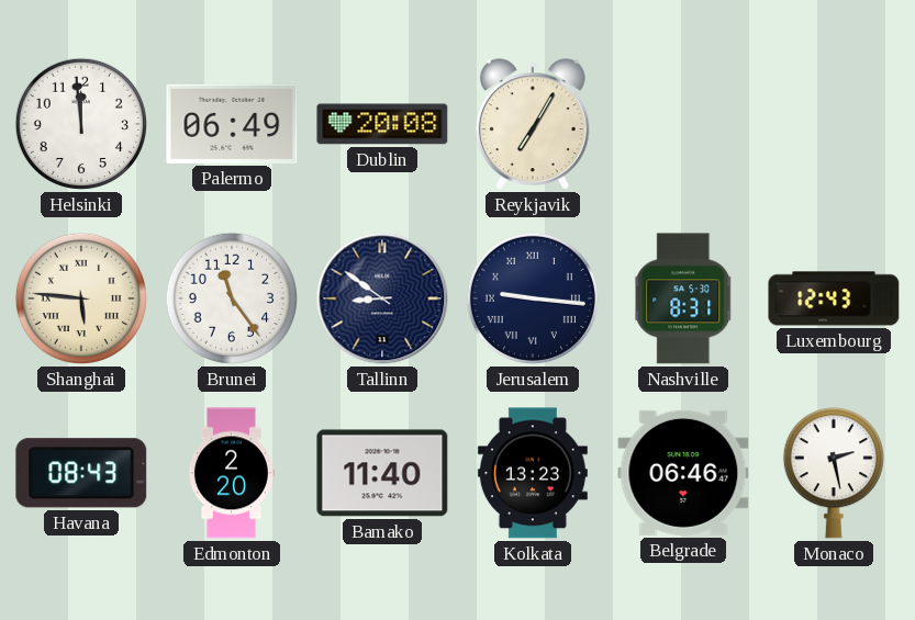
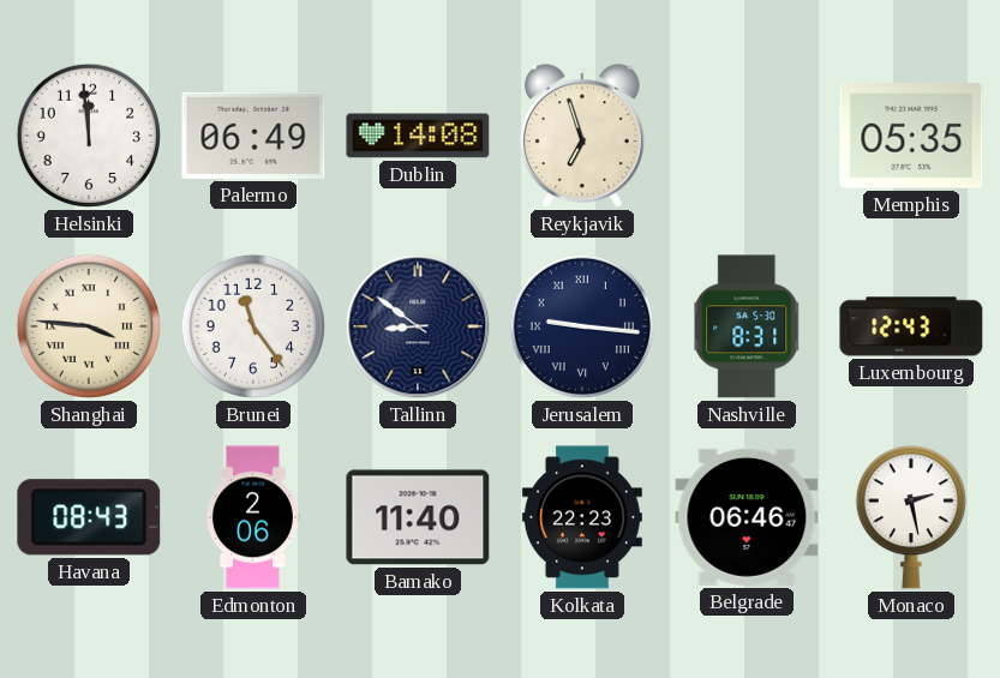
Dublin: 20:08 -> 14:08
Reykjavik: 7:05 -> 6:57
Memphis: none -> 05:35
Shanghai: 5:46 -> 3:46
Edmonton: 2:20 -> 2:06
Kolkata: 13:23 -> 22:23
